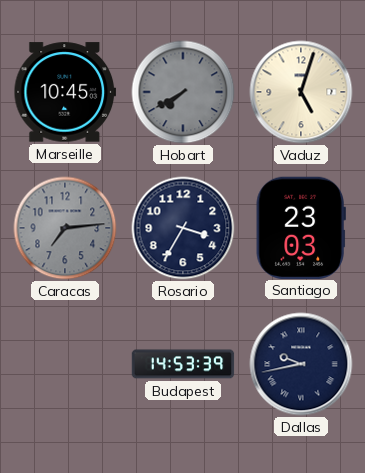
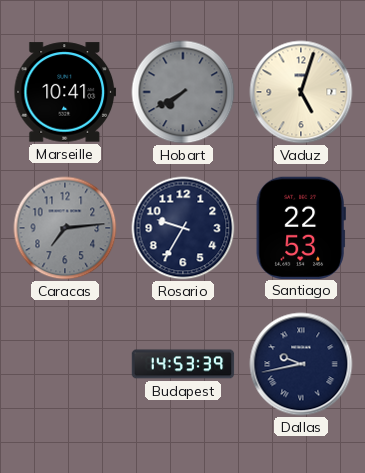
Marseille: 10:45 -> 10:41
Rosario: 3:35 -> 9:35
Santiago: 23:03 -> 22:53
